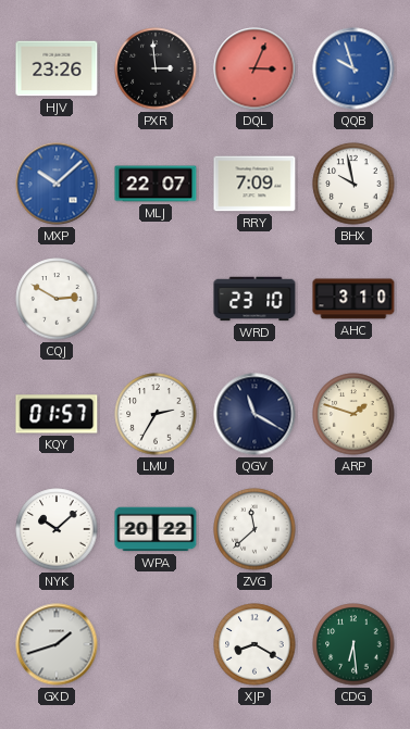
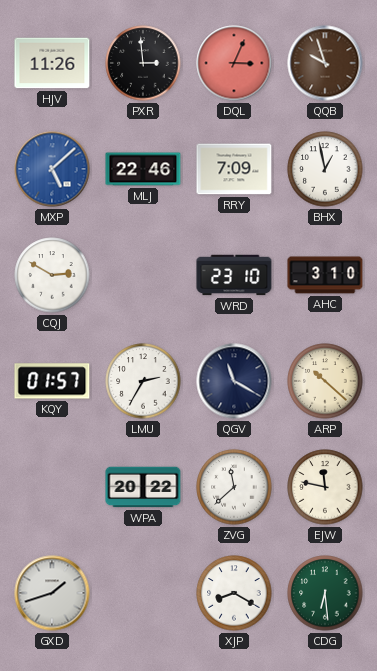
HJV: 23:26 -> 11:26
QQB dial: blue -> brown
MXP: 10:08 -> 5:08
MLJ: 22:07 -> 22:46
BHX: 9:58 -> 12:58
ARP: 1:48 -> 10:22
NYK: 10:08 -> none
EJW: none -> 11:47
